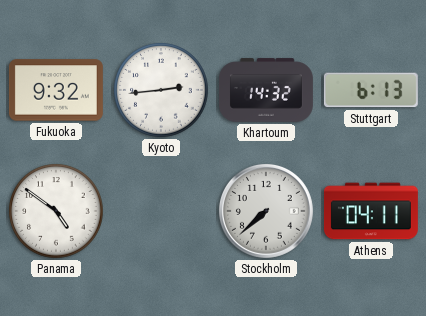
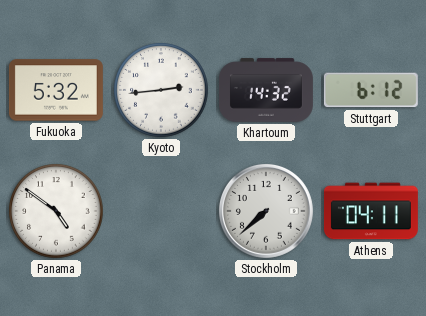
Fukuoka: 9:32 -> 5:32
Stuttgart: 6:13 -> 6:12
